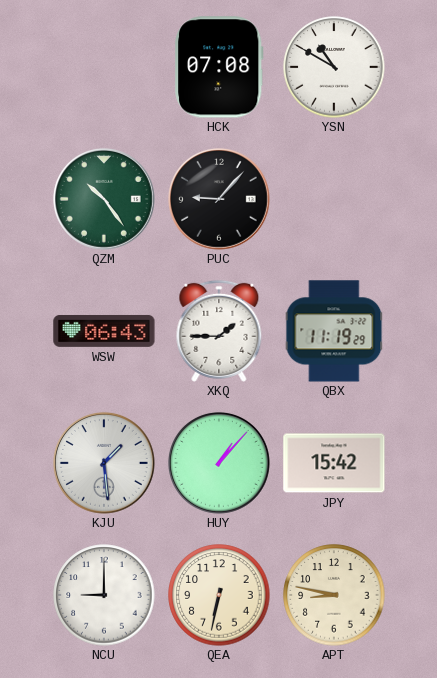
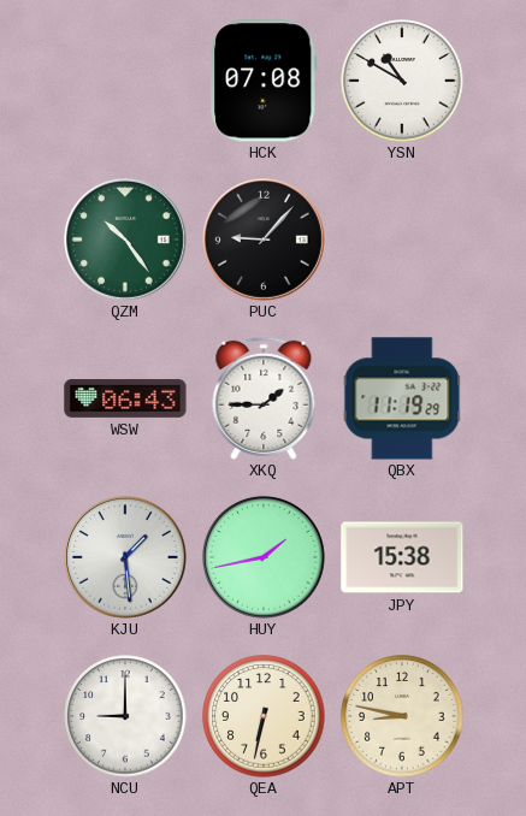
HUY: 1:07 -> 1:43
JPY: 15:42 -> 15:38
